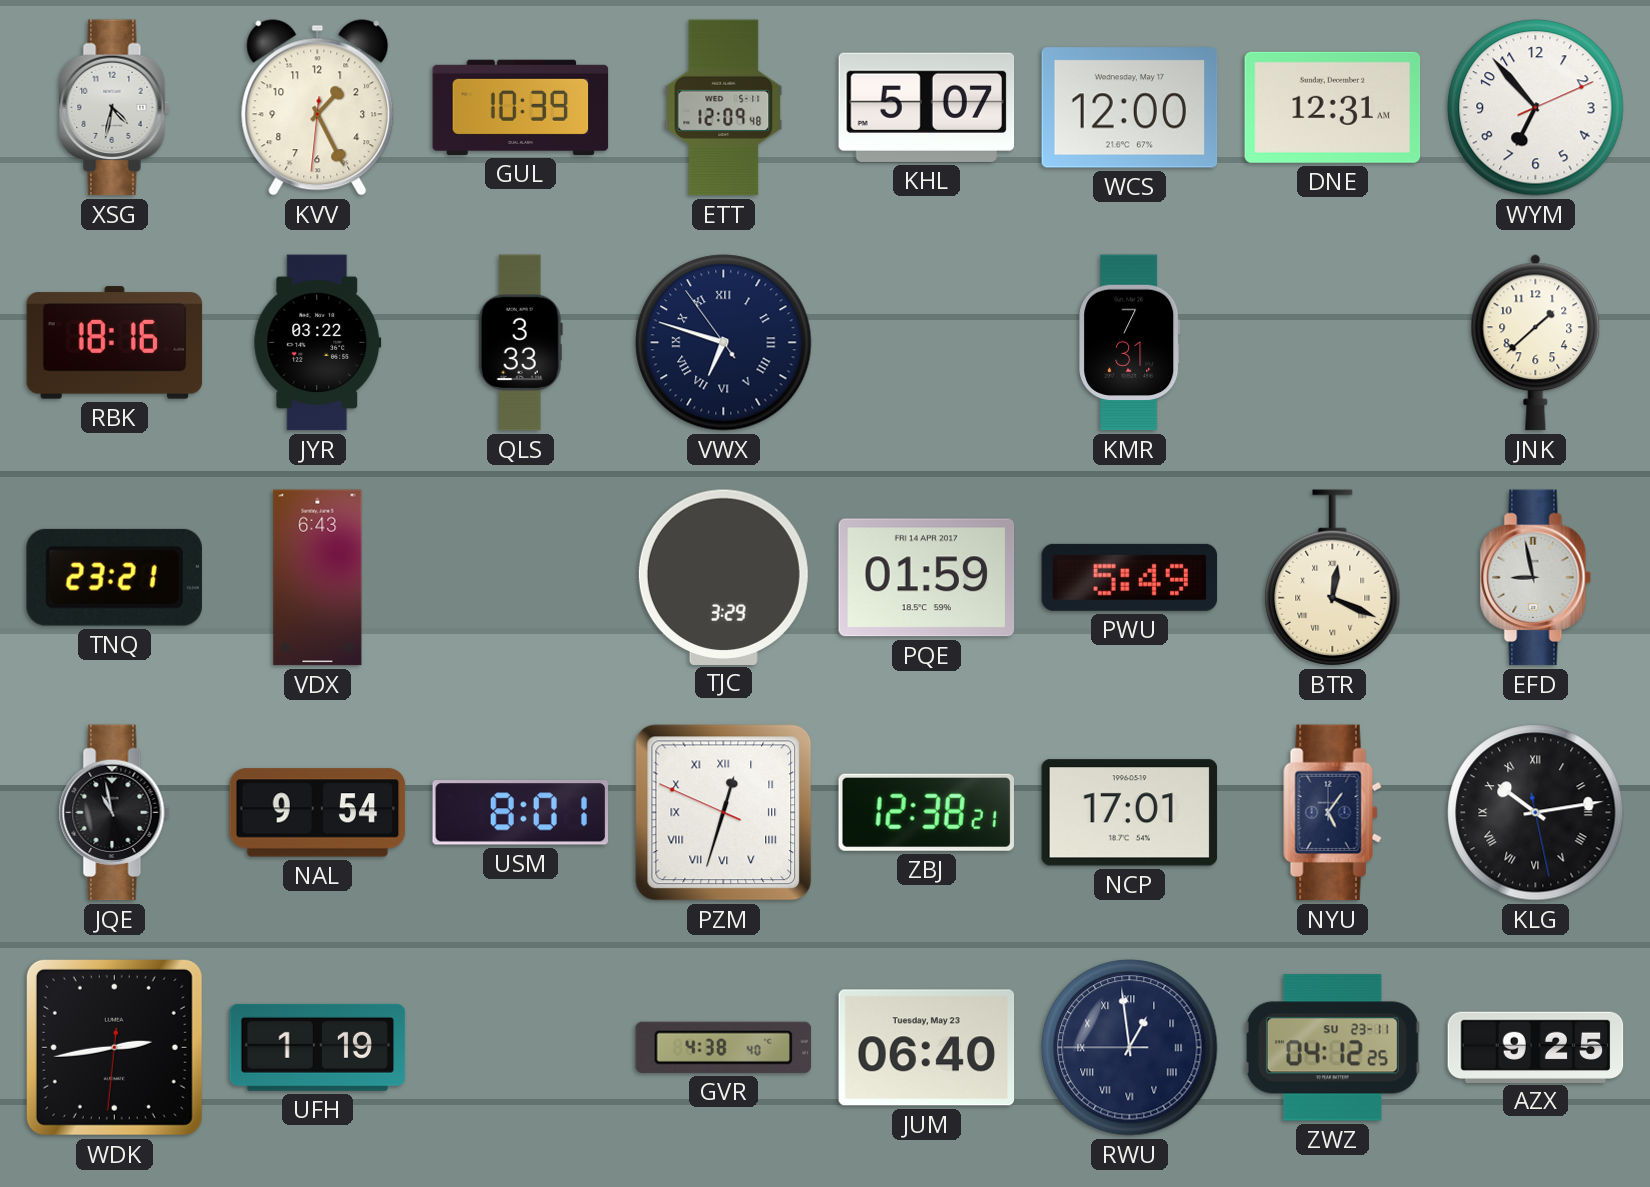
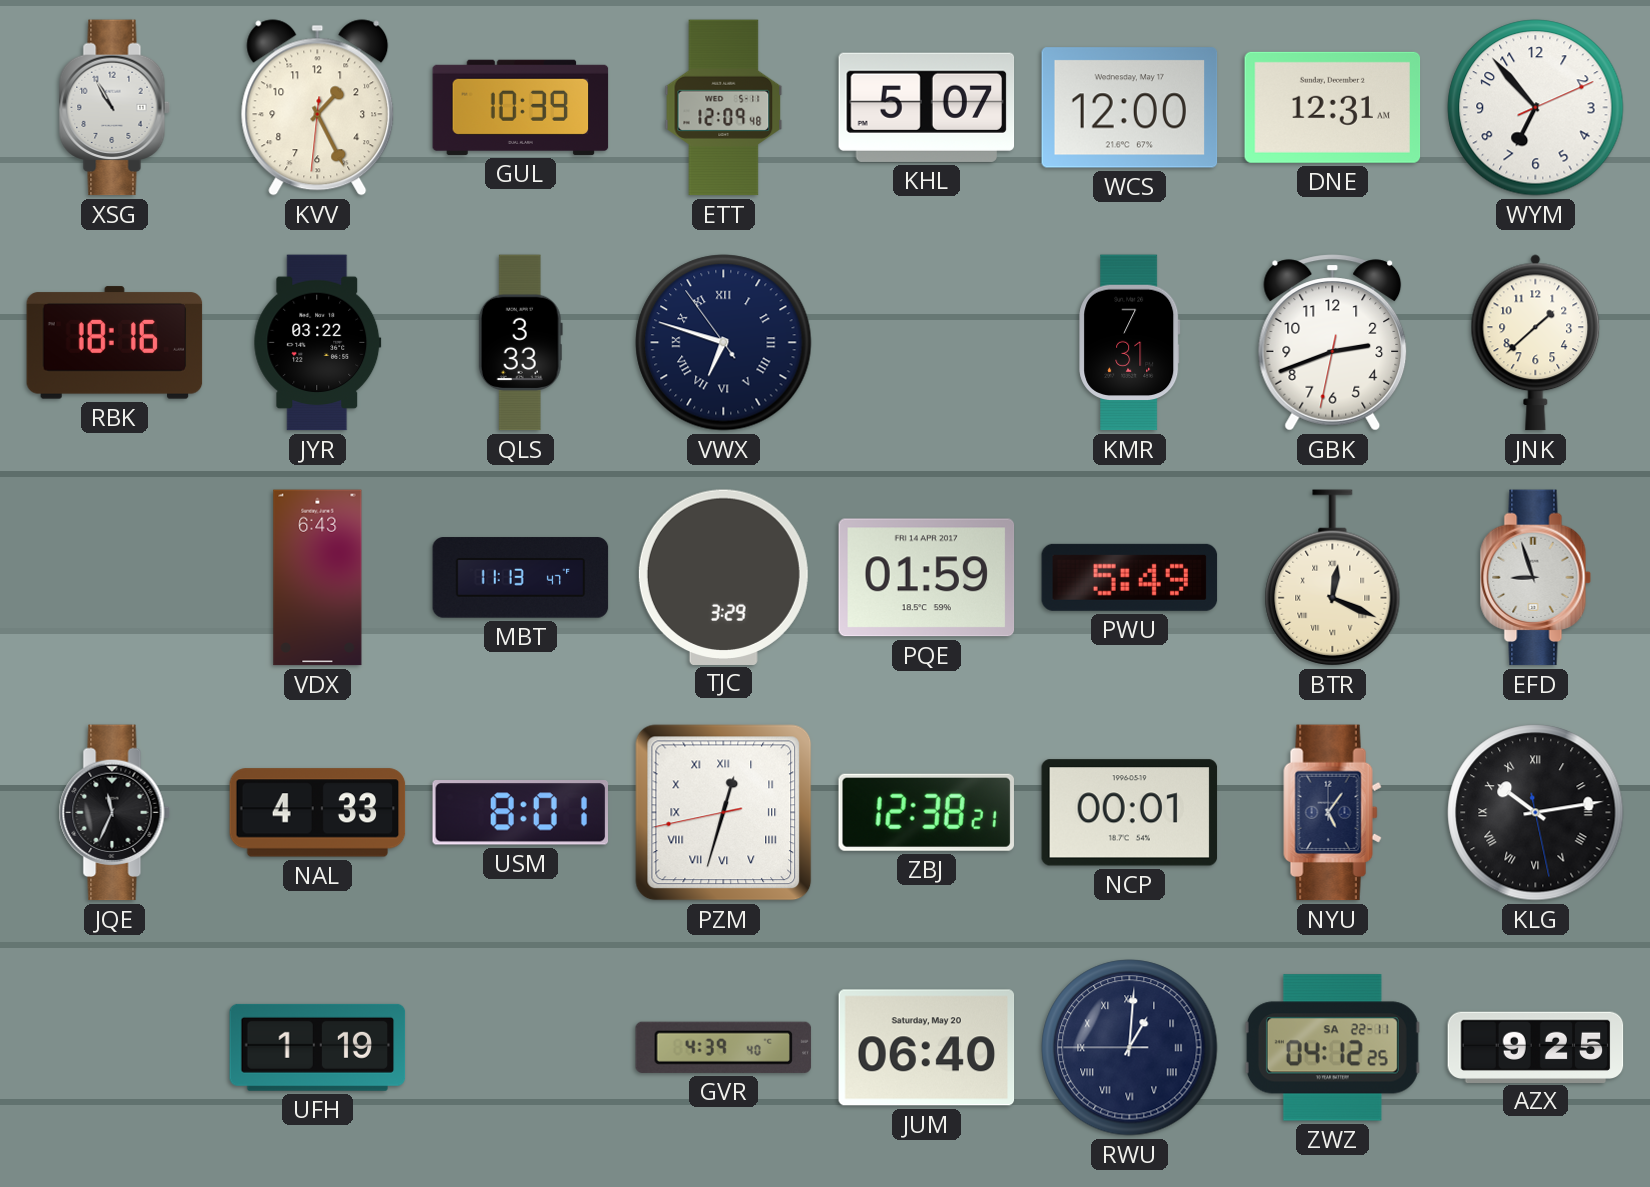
XSG: 4:32 -> 10:55
GBK: none -> 2:41
TNQ: 23:21 -> none
MBT: none -> 11:13
EFD: 8:58 -> 8:57
JQE: 10:58 -> 11:34
NAL: 9:54 -> 4:33
PZM: 12:32:49 -> 12:32:43
NCP: 17:01 -> 00:01
WDK: 2:43 -> none
GVR: 4:38 -> 4:39
JUM date: Tuesday, May 23 -> Saturday, May 20
RWU: 12:58 -> 1:00
ZWZ date: SU 23-11 -> SA 22-11
